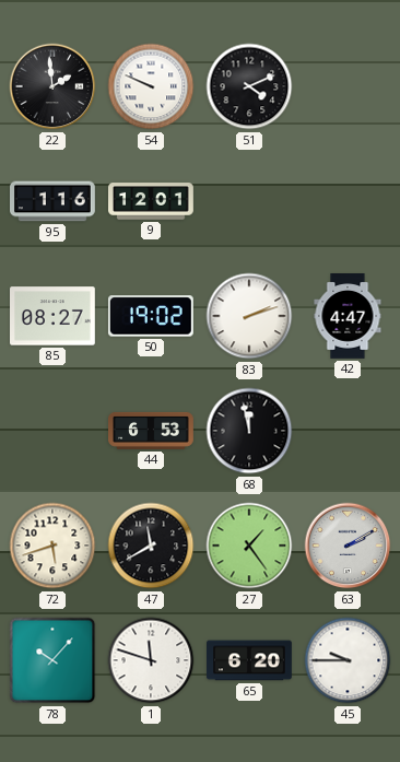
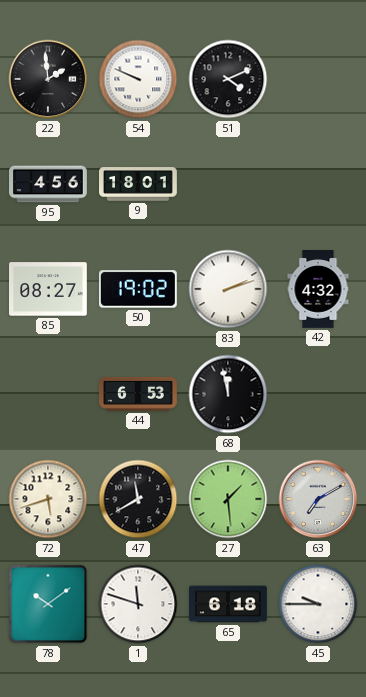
95: 1:16 -> 4:56
9: 12:01 -> 18:01
42: 4:47 -> 4:32
27: 1:24 -> 1:29
63: 2:10 -> 7:10
78: 10:07 -> 10:09
65: 6:20 -> 6:18
